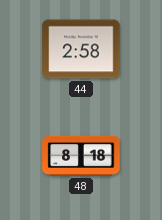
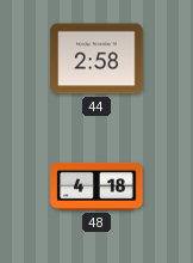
48: 8:18 -> 4:18
